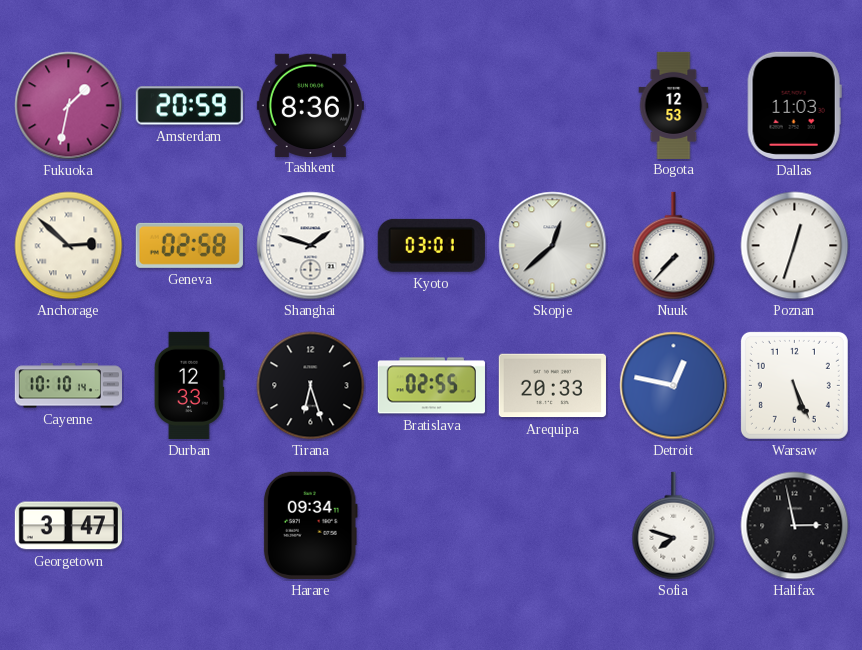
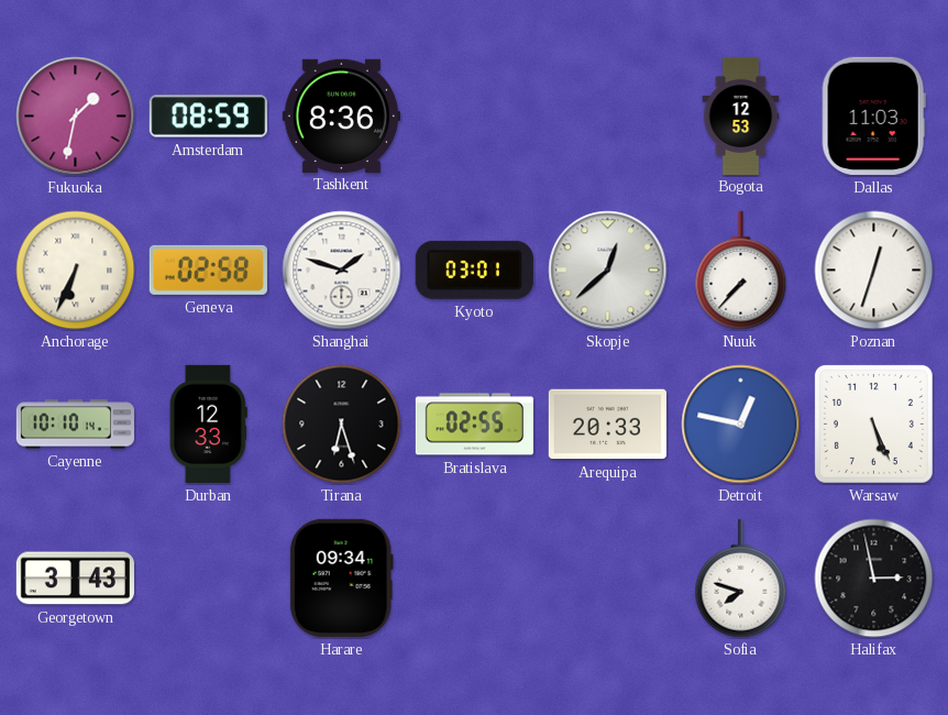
Amsterdam: 20:59 -> 08:59
Anchorage: 2:52 -> 6:34
Georgetown: 3:47 -> 3:43
